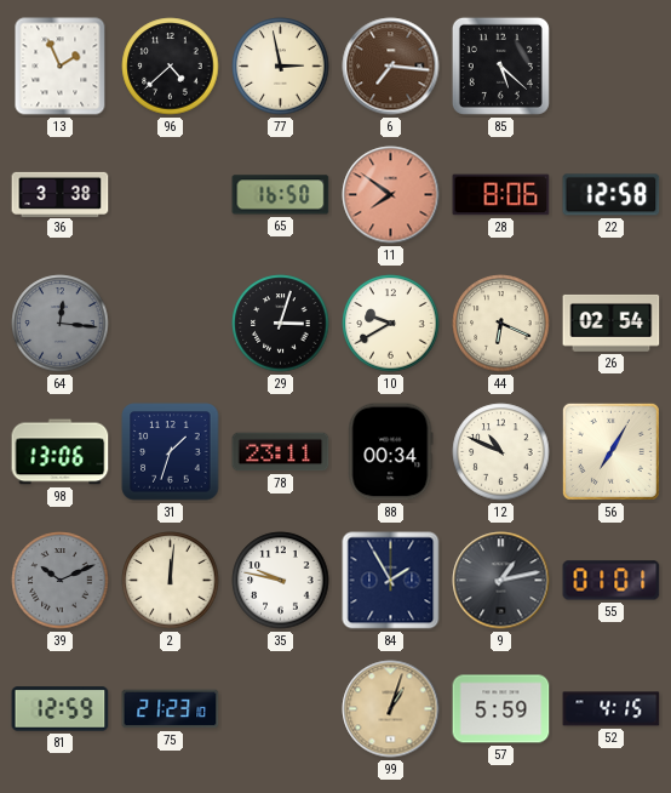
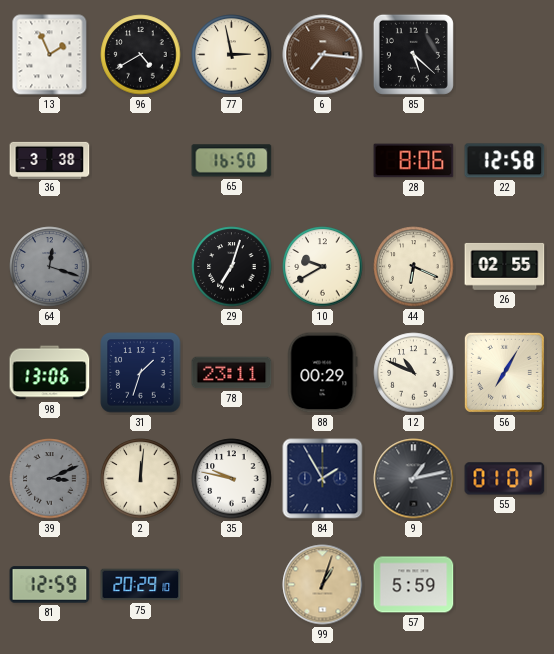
96: 4:38 -> 4:40
11: 7:51 -> none
64: 12:16 -> 12:18
29: 3:03 -> 7:03
26: 02:54 -> 02:55
88: 00:34 -> 00:29
39: 10:11 -> 3:11
75: 21:23 -> 20:29
52: 4:15 -> none
